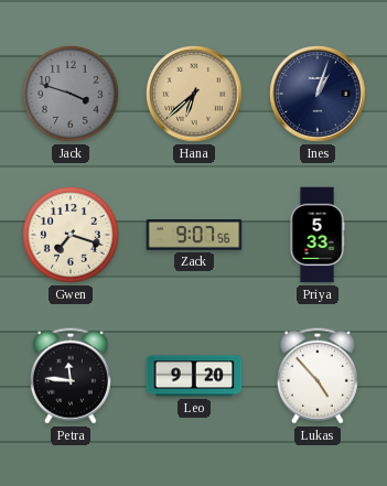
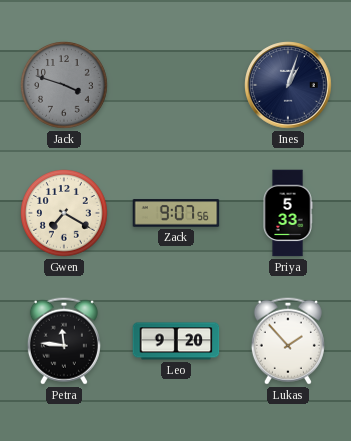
Hana: 6:38 -> none
Gwen: 7:18 -> 7:20
Lukas: 4:53 -> 1:53
